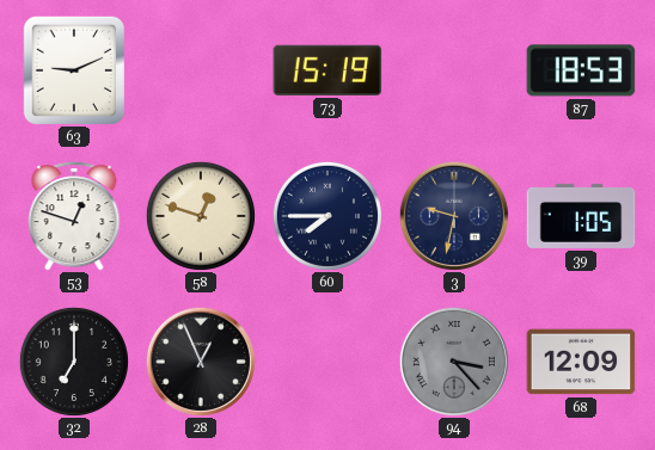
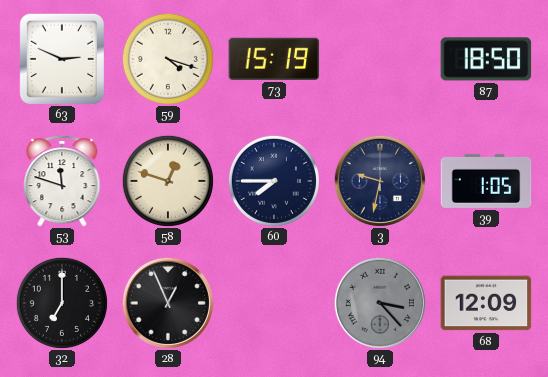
63: 9:11 -> 2:49
59: none -> 4:18
87: 18:53 -> 18:50
53: 12:48 -> 11:48
